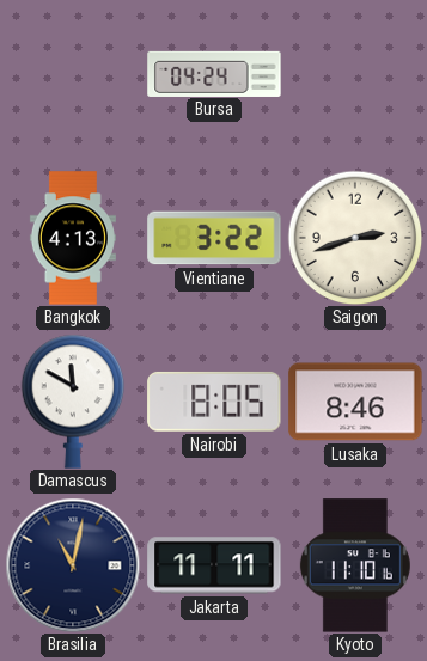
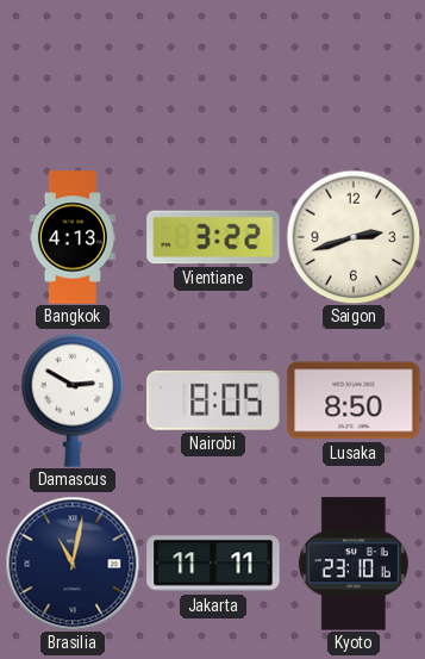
Bursa: 04:24 -> none
Damascus: 11:50 -> 2:50
Lusaka: 8:46 -> 8:50
Kyoto: 11:10 -> 23:10
